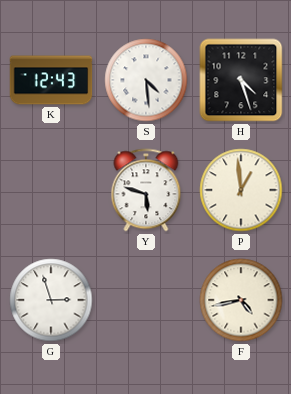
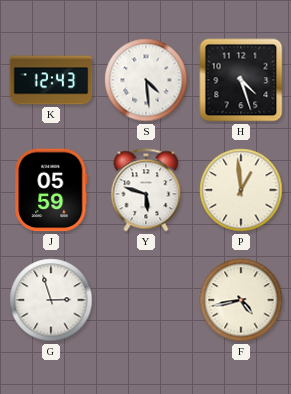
J: none -> 05:59
